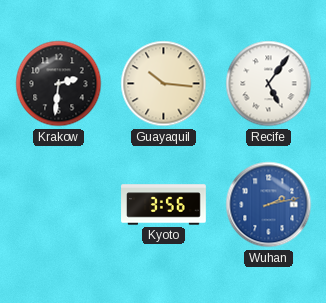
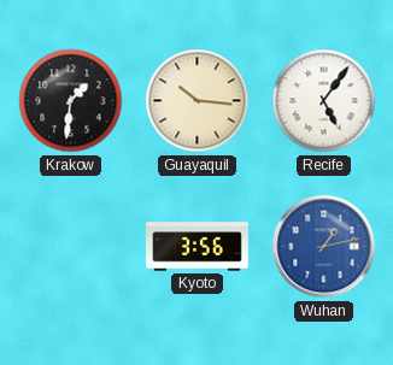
Krakow: 2:31 -> 1:31
Wuhan: 2:13 -> 1:13
